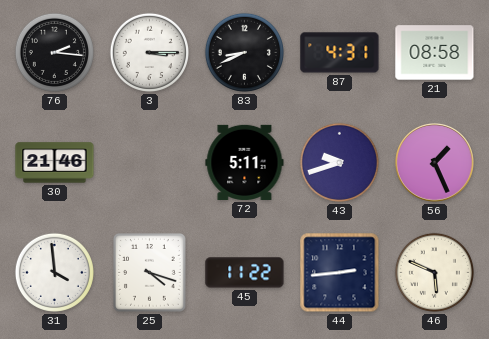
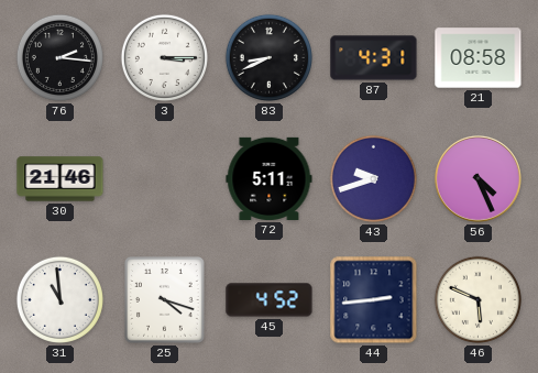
56: 1:26 -> 4:26
31: 3:59 -> 10:59
45: 11:22 -> 4:52
